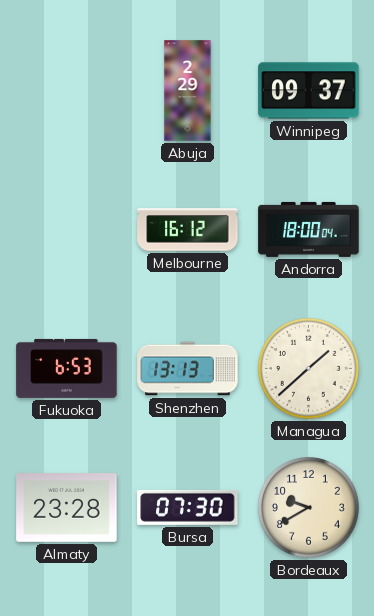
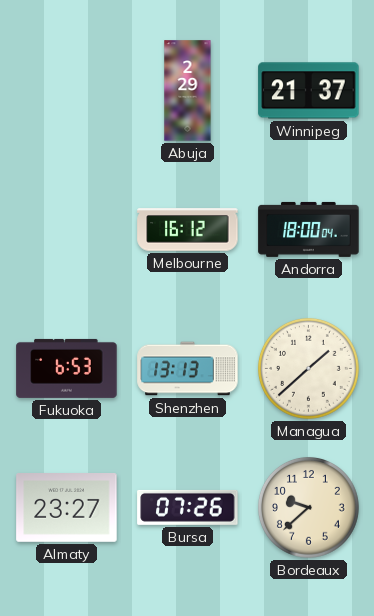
Winnipeg: 09:37 -> 21:37
Almaty: 23:28 -> 23:27
Bursa: 07:30 -> 07:26
Bordeaux: 9:40 -> 9:38
